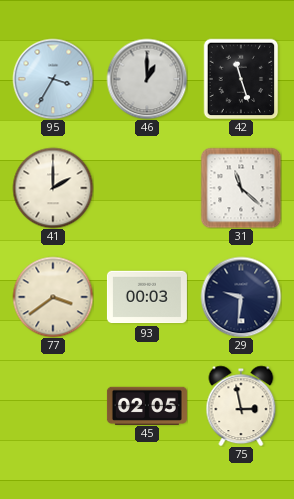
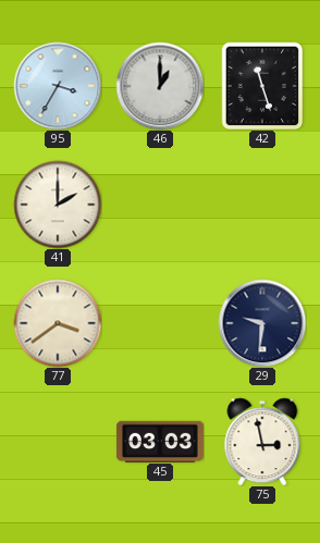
31: 11:22 -> none
93: 00:03 -> none
45: 02:05 -> 03:03
